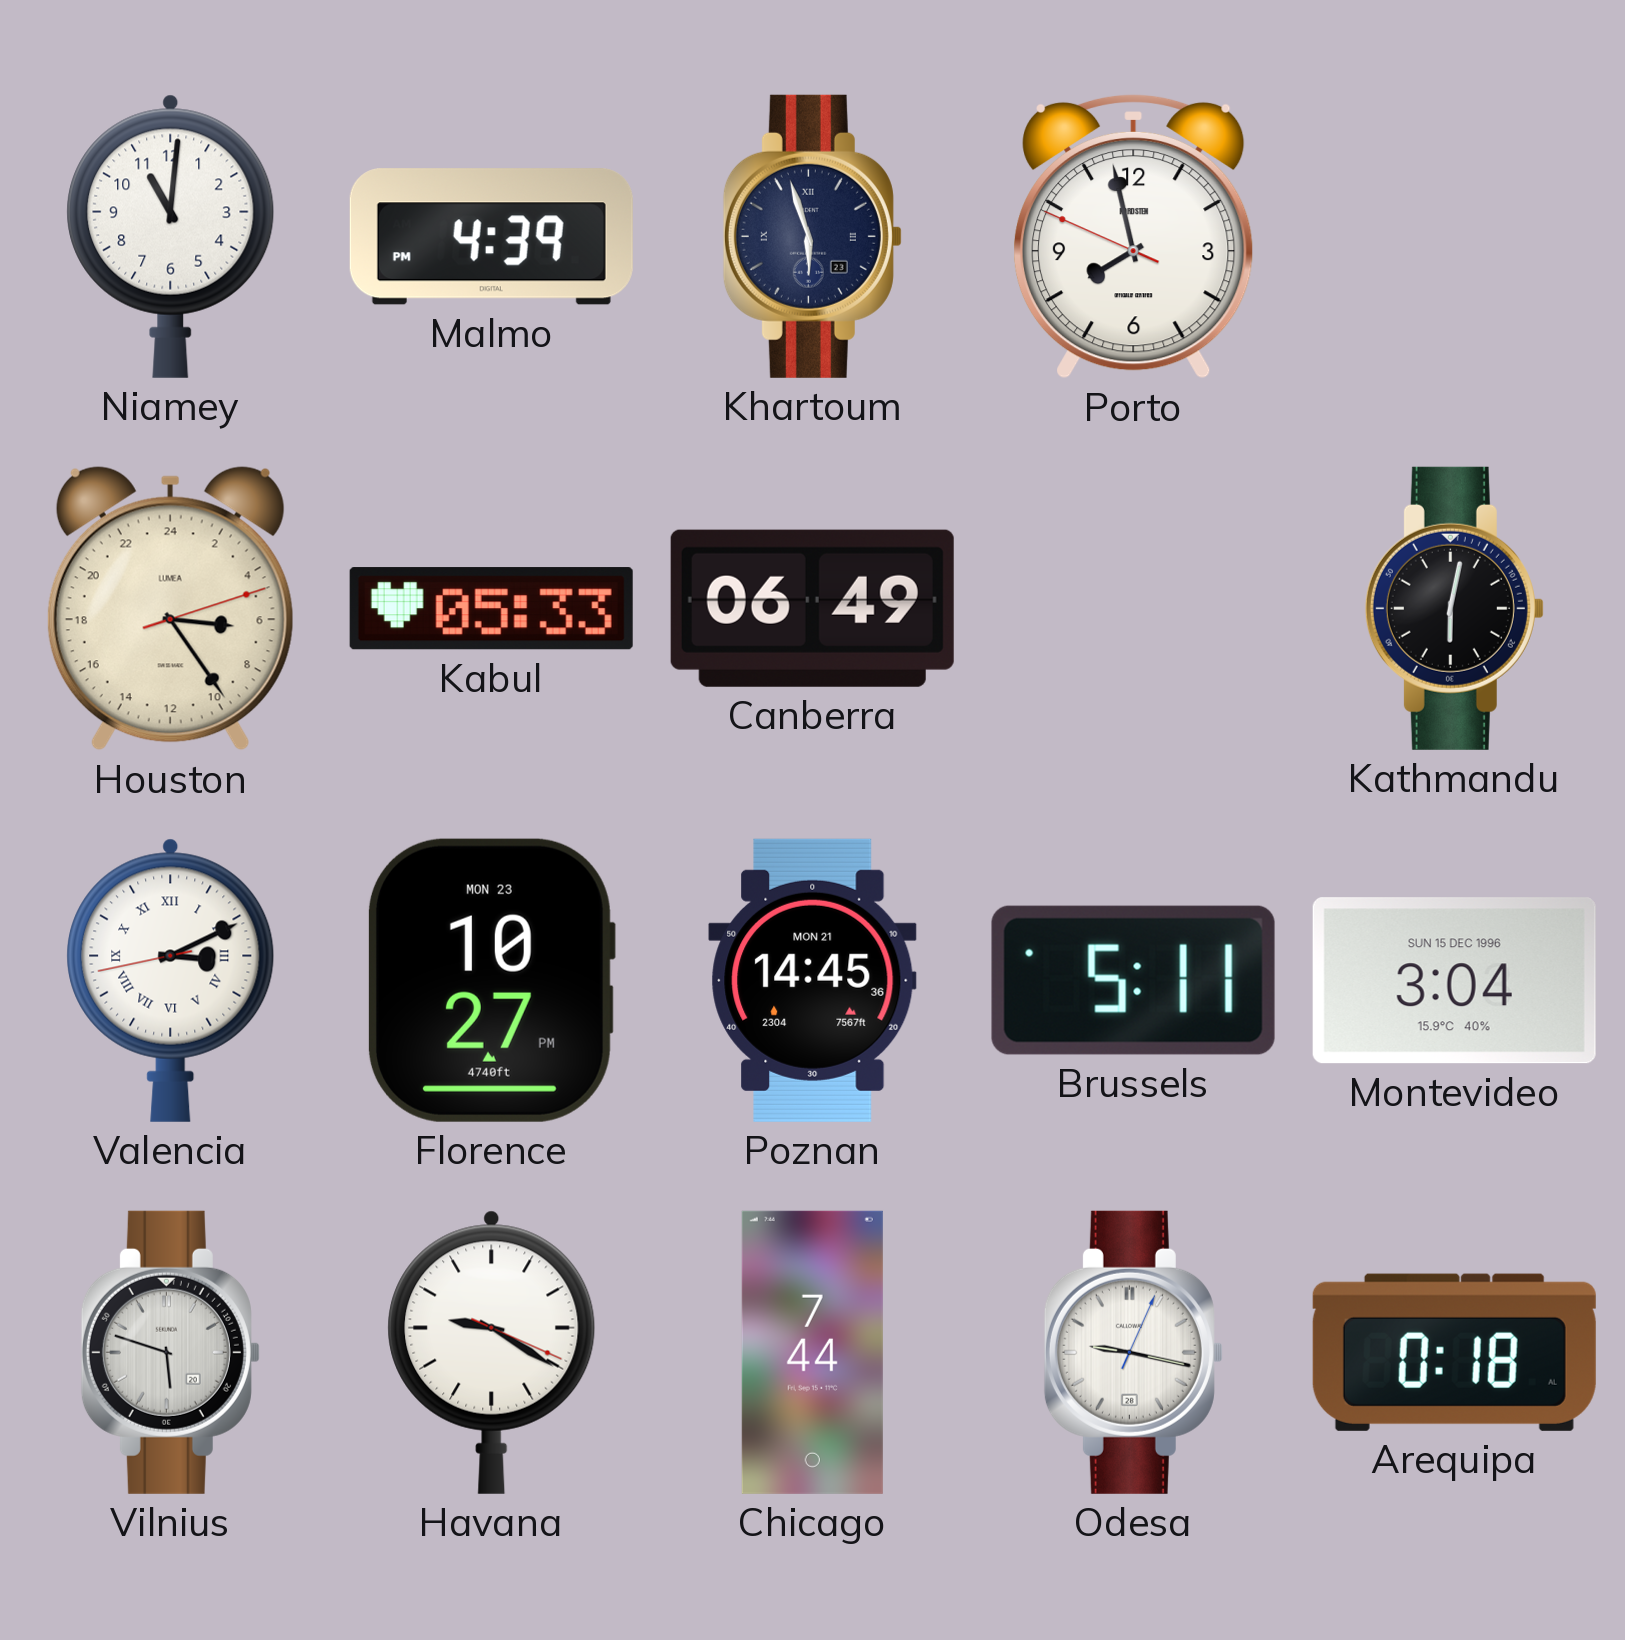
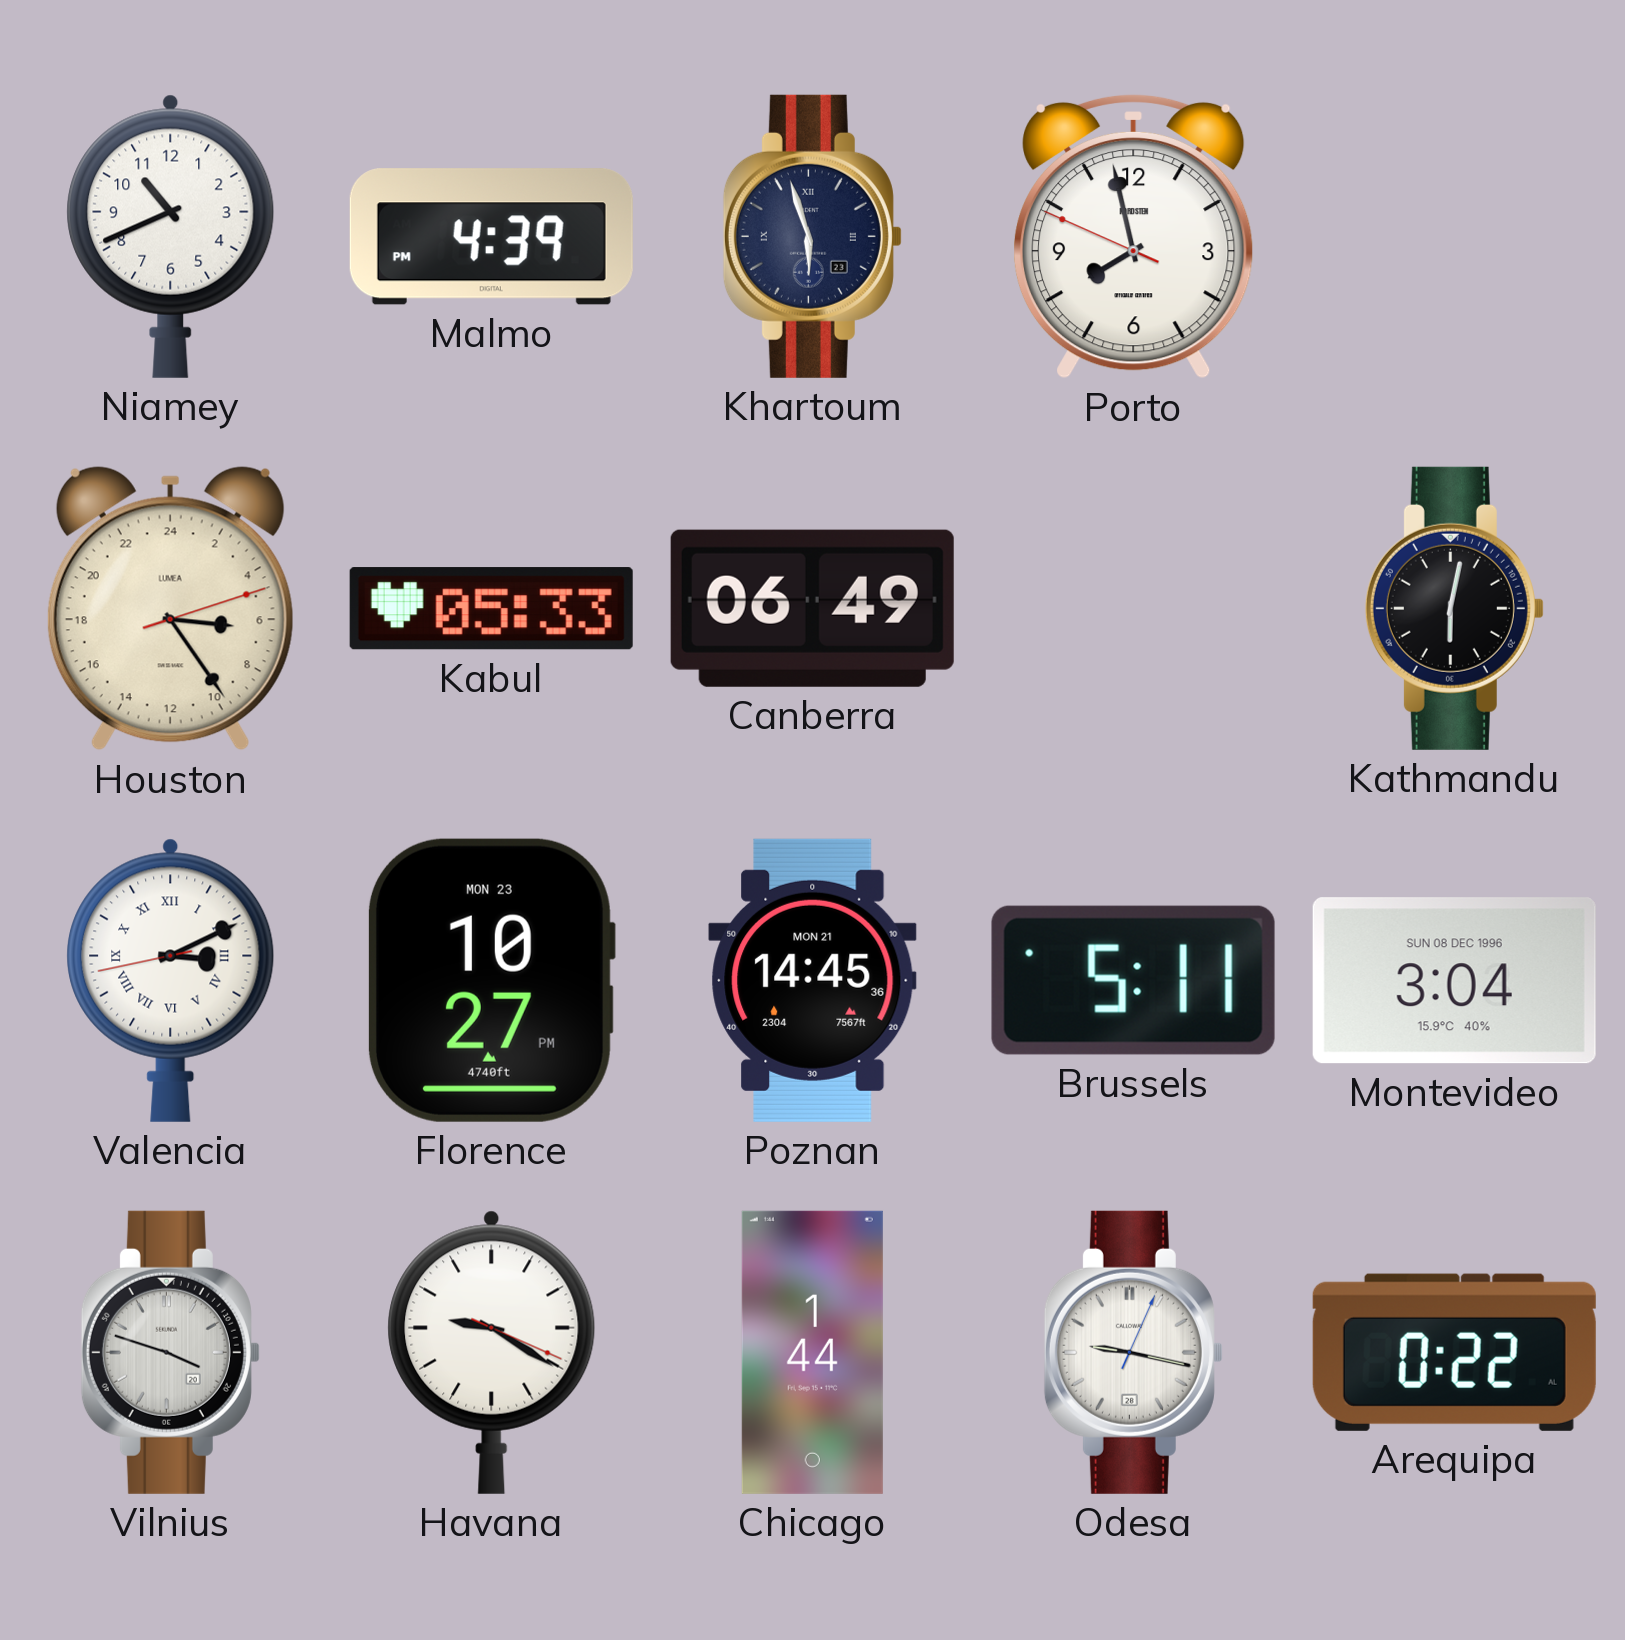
Niamey: 11:01 -> 10:41
Montevideo date: SUN 15 DEC 1996 -> SUN 08 DEC 1996
Vilnius: 5:48 -> 3:48
Chicago: 7:44 -> 1:44
Arequipa: 0:18 -> 0:22
